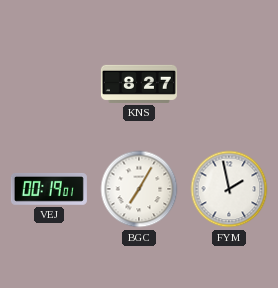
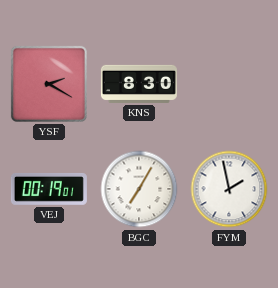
YSF: none -> 2:20
KNS: 8:27 -> 8:30
